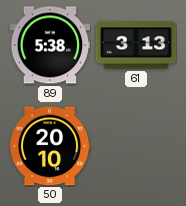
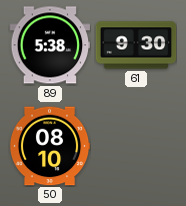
61: 3:13 -> 9:30
50: 20:10 -> 08:10
